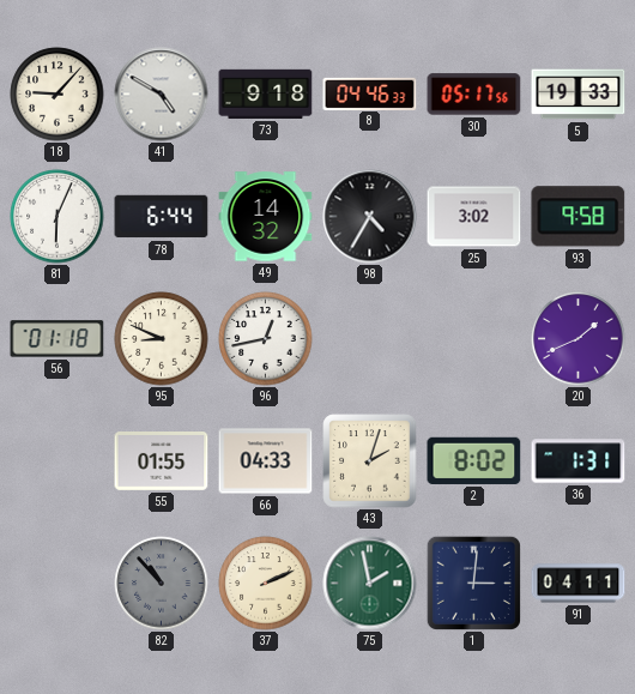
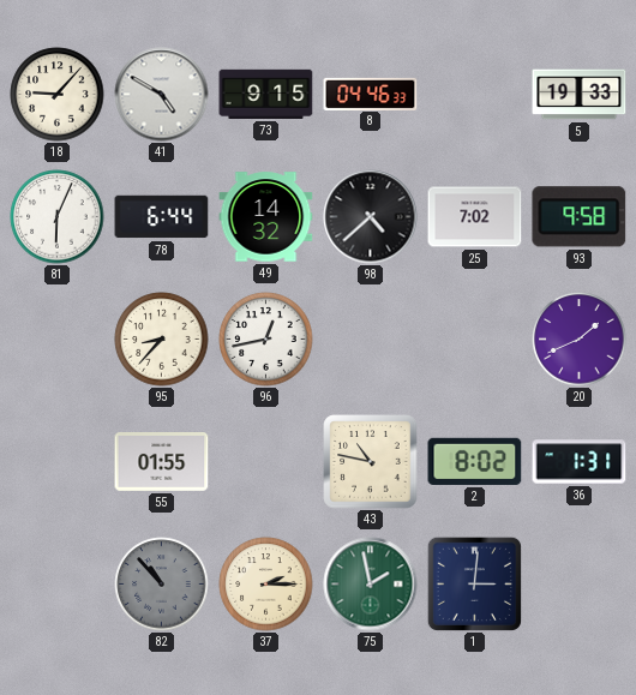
73: 9:18 -> 9:15
30: 05:17 -> none
98: 4:35 -> 4:38
25: 3:02 -> 7:02
56: 01:18 -> none
95: 8:49 -> 8:37
66: 04:33 -> none
43: 2:03 -> 10:47
37: 2:11 -> 2:15
91: 04:11 -> none
